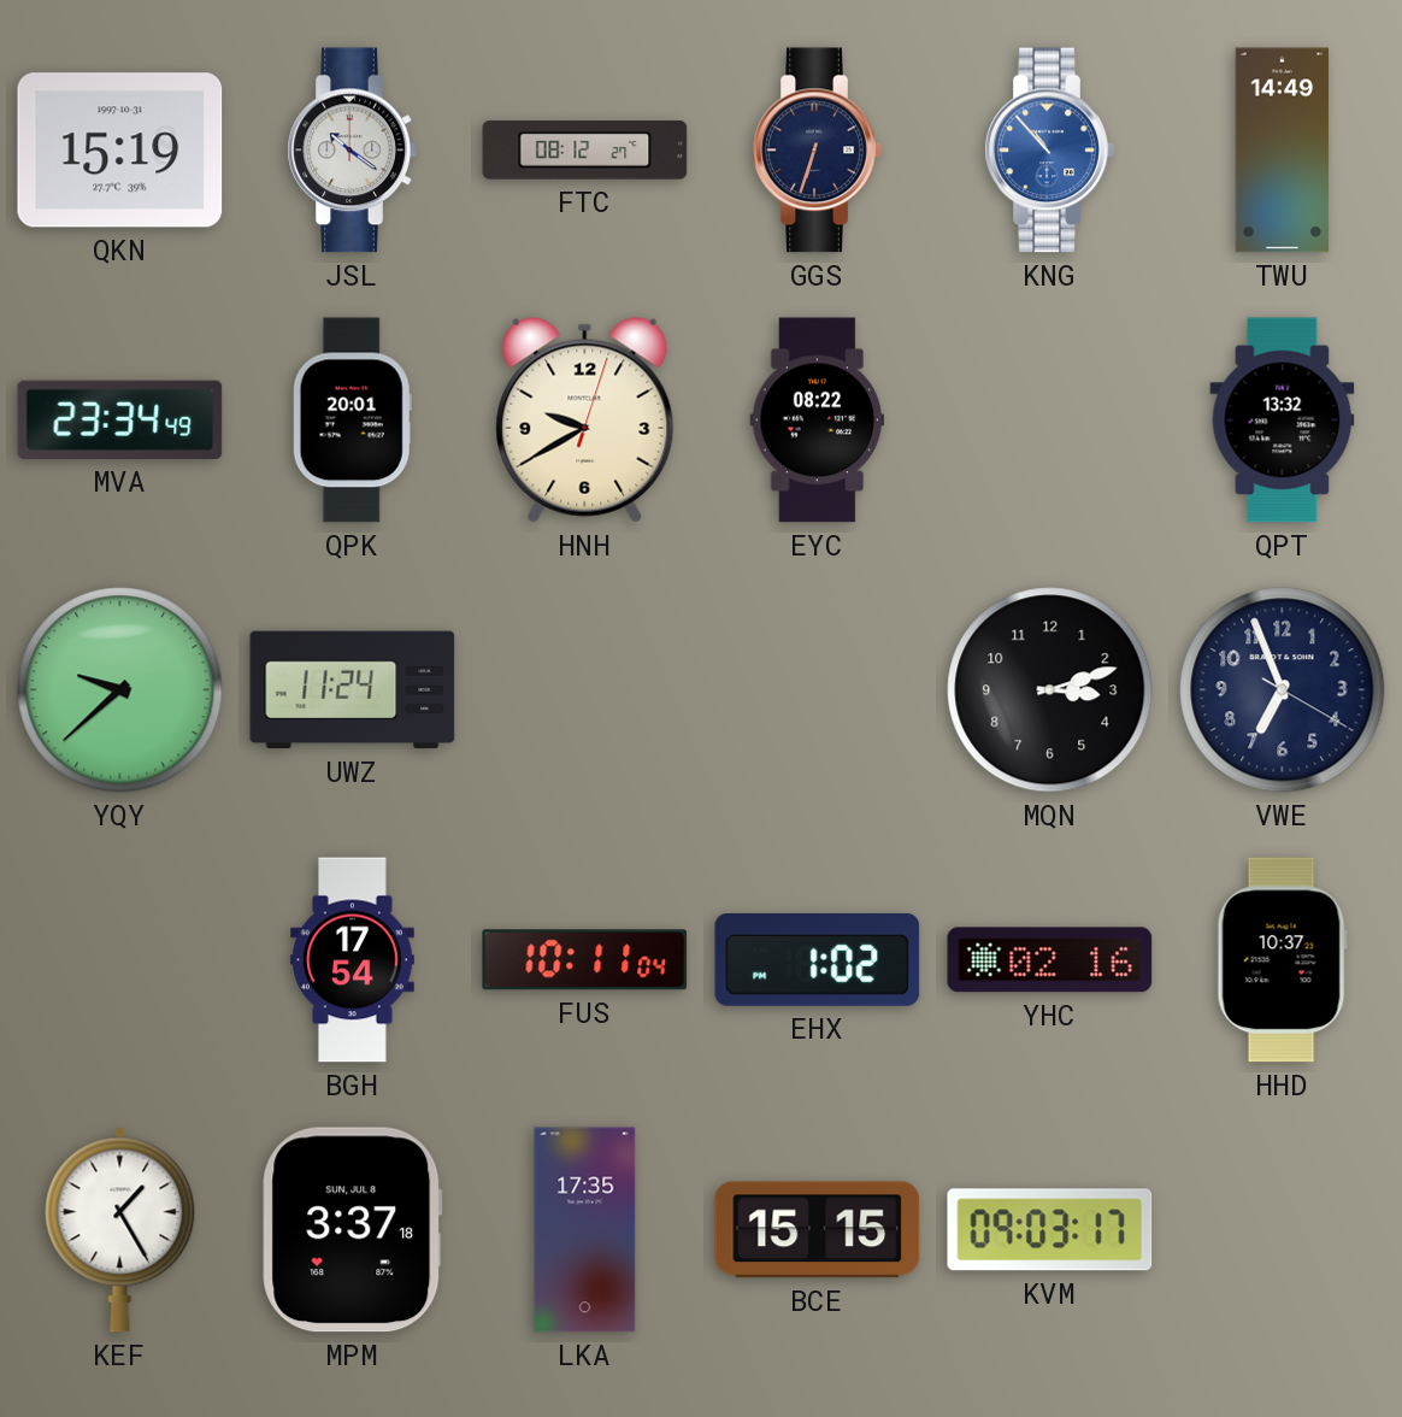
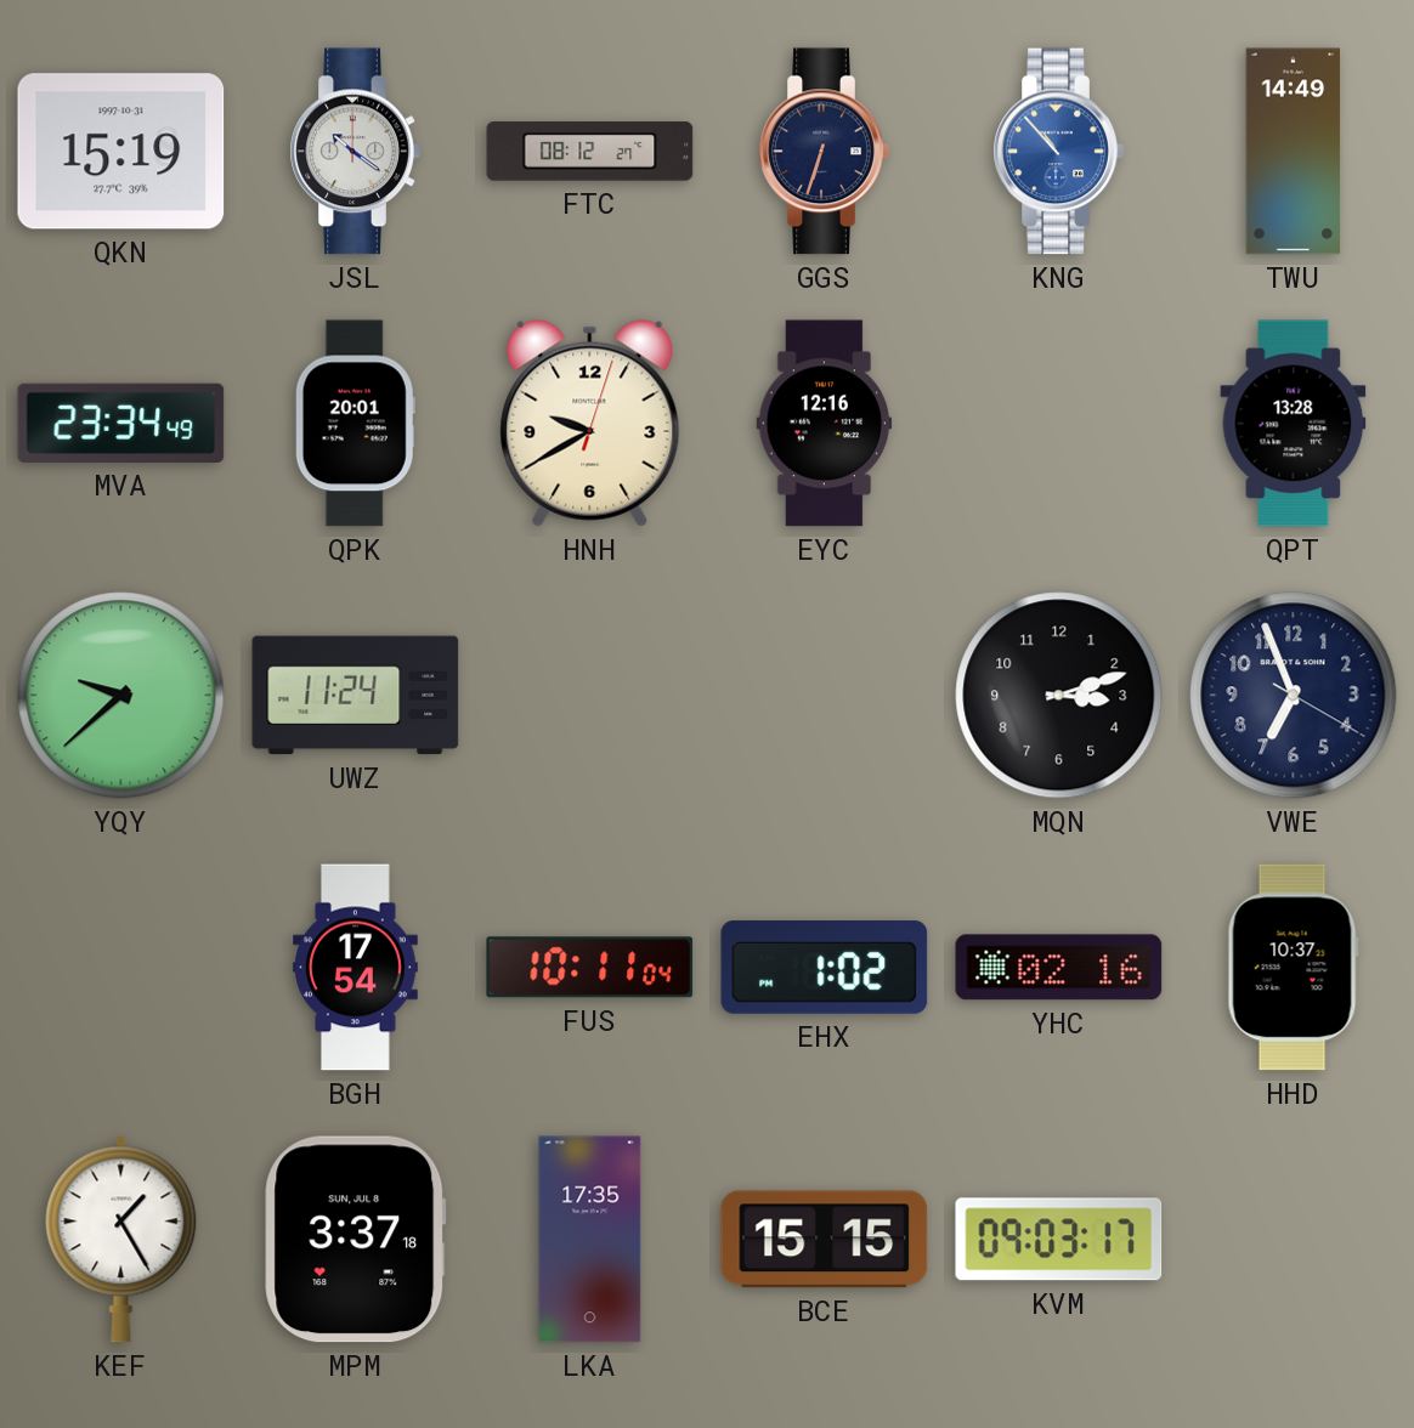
EYC: 08:22 -> 12:16
QPT: 13:32 -> 13:28
